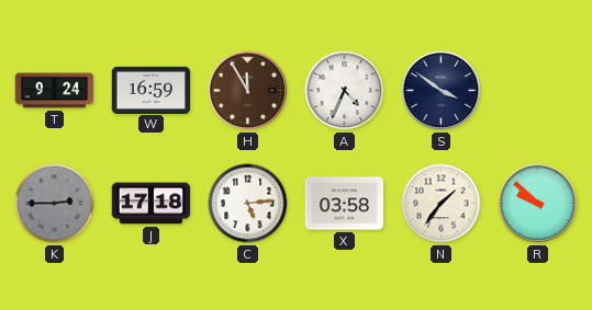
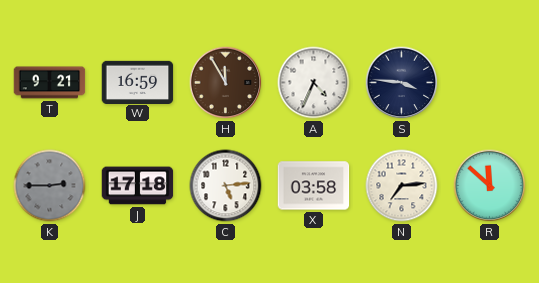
T: 9:24 -> 9:21
S: 3:51 -> 3:46
N: 1:36 -> 7:14
R: 9:52 -> 11:52
